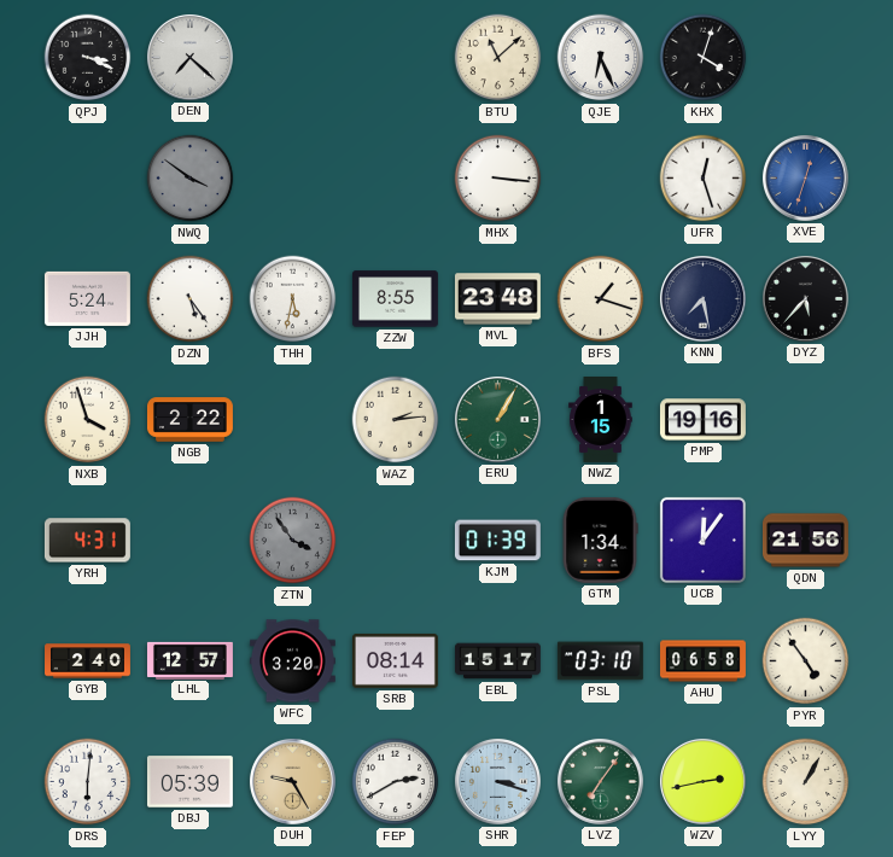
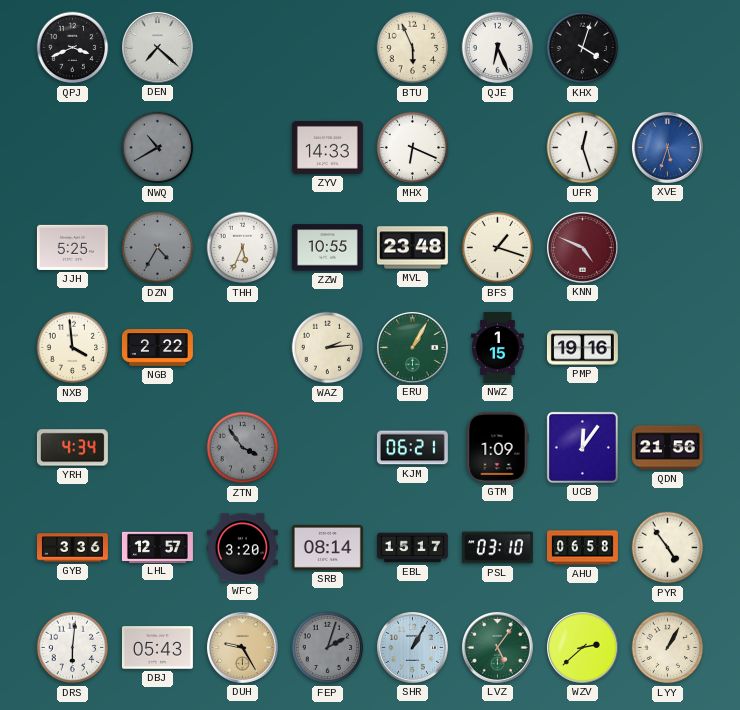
QPJ: 3:19 -> 3:41
BTU: 11:08 -> 5:56
NWQ: 3:51 -> 10:40
ZYV: none -> 14:33
MHX: 3:16 -> 6:19
XVE: 12:33 -> 5:33
JJH: 5:24 -> 5:25
DZN: 5:24 -> 4:35
DZN dial: white -> grey
THH: 5:32 -> 5:34
ZZW: 8:55 -> 10:55
KNN: 7:28 -> 4:49
KNN dial: navy -> burgundy
DYZ: 5:37 -> none
NXB: 3:57 -> 3:59
YRH: 4:31 -> 4:34
KJM: 01:39 -> 06:21
GTM: 1:34 -> 1:09
GYB: 2:40 -> 3:36
DBJ: 05:39 -> 05:43
FEP: 2:40 -> 2:03
FEP dial: white -> grey
SHR: 3:18 -> 1:05
LVZ: 7:06 -> 5:06
WZV: 2:43 -> 2:38
